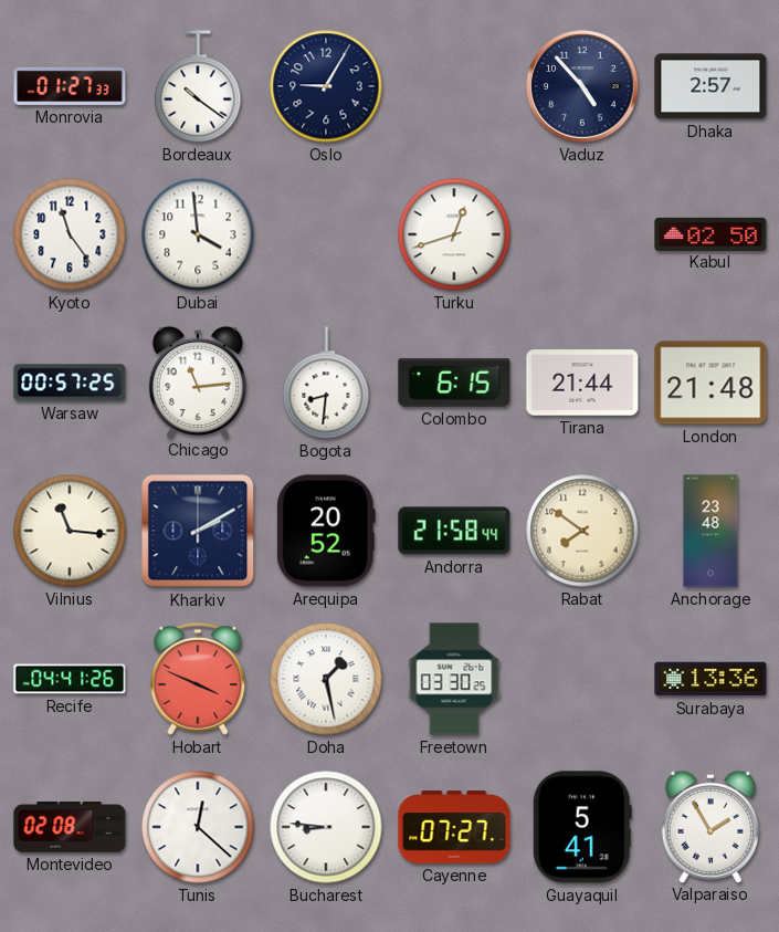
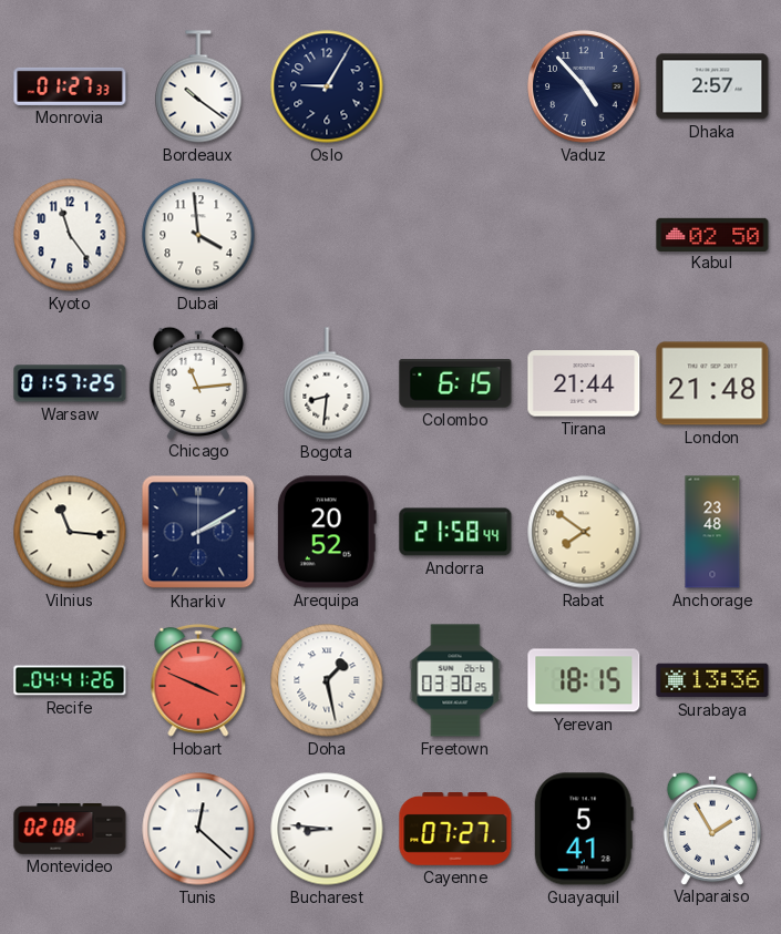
Turku: 12:42 -> none
Warsaw: 00:57 -> 01:57
Yerevan: none -> 18:15
